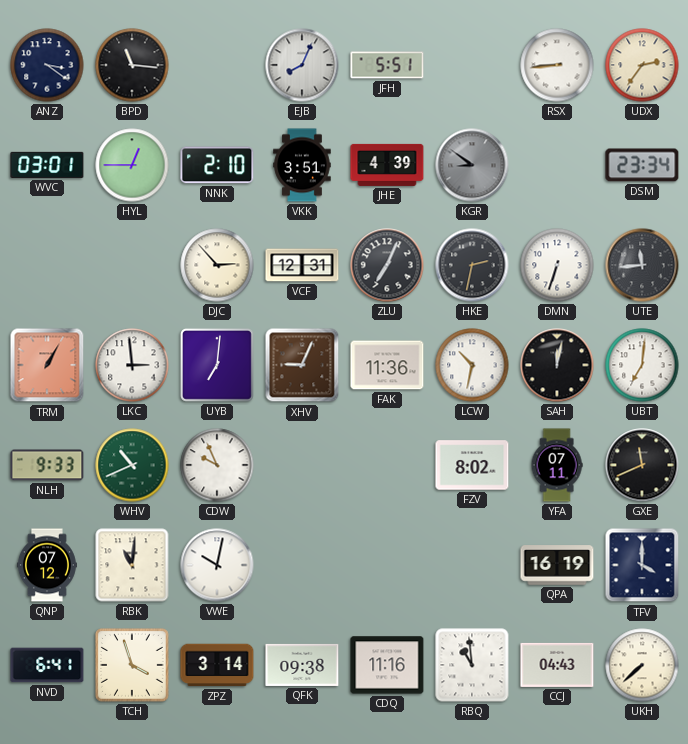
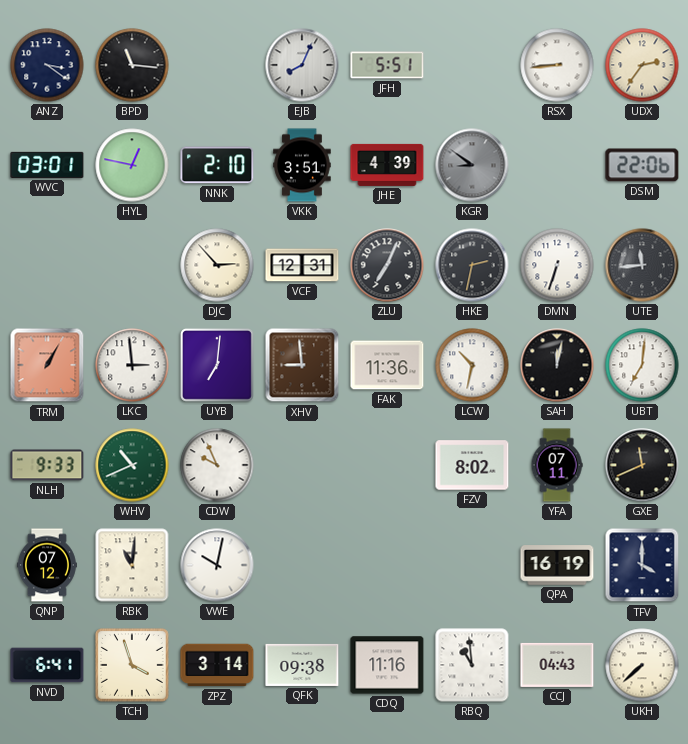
HYL: 12:45 -> 12:47
DSM: 23:34 -> 22:06
XHV: 9:04 -> 8:59
